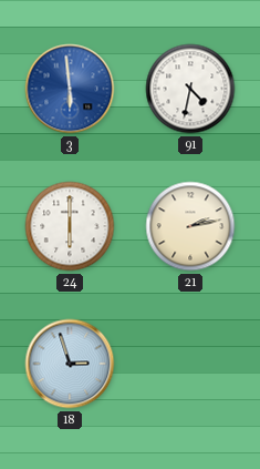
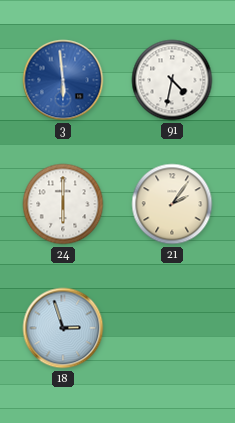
21: 2:13 -> 2:06
